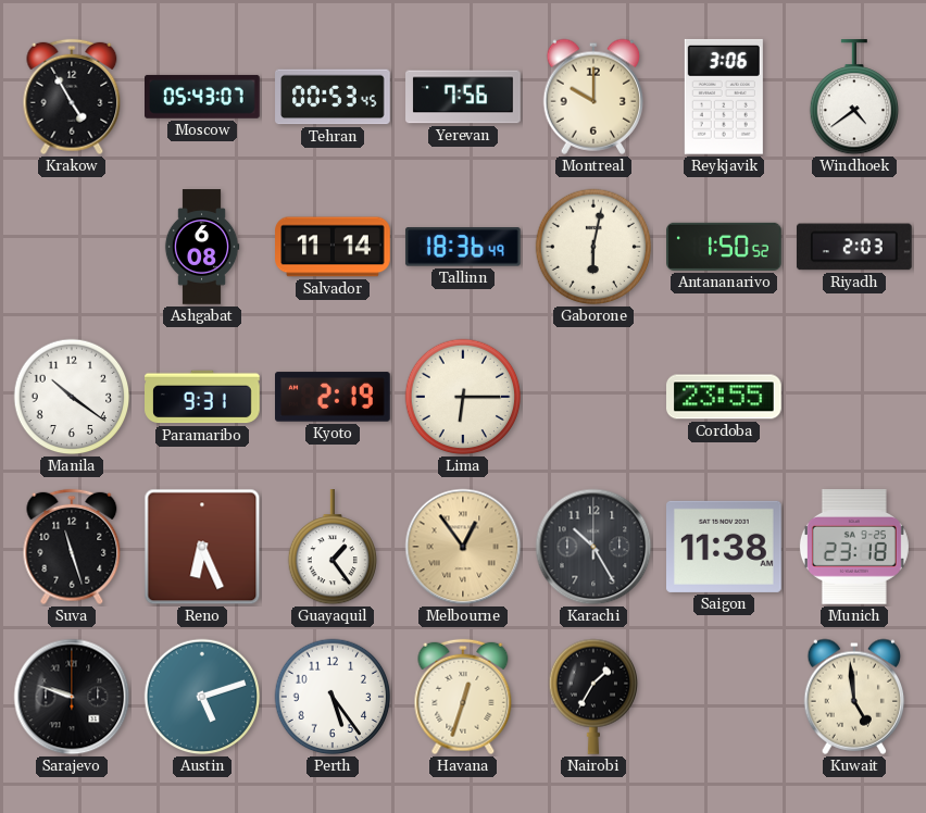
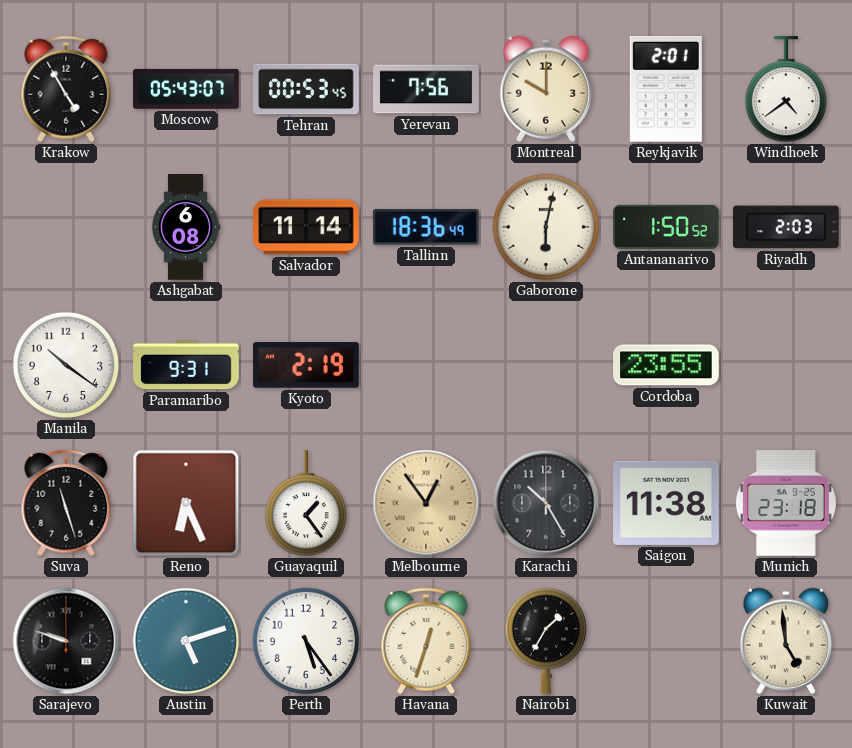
Reykjavik: 3:06 -> 2:01
Lima: 6:15 -> none
